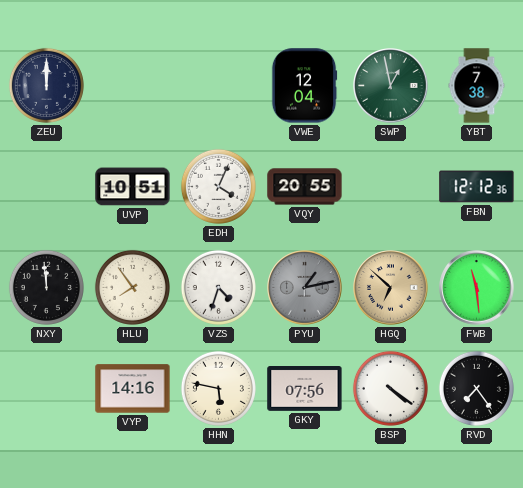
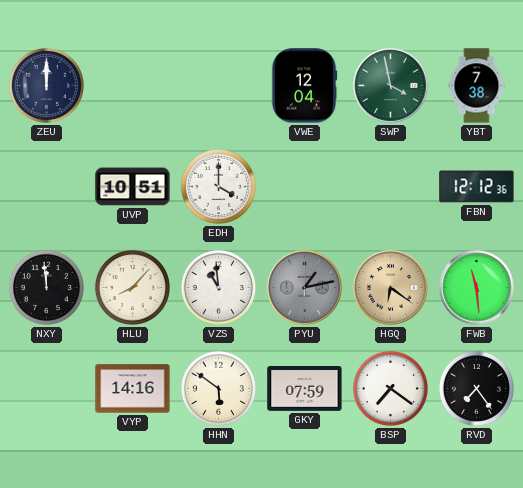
SWP: 12:58 -> 3:58
EDH: 4:04 -> 4:00
VQY: 20:55 -> none
HLU: 7:54 -> 8:07
VZS: 4:33 -> 10:59
HGQ: 6:52 -> 6:21
HHN: 5:47 -> 5:51
GKY: 07:56 -> 07:59
BSP: 4:21 -> 7:21
